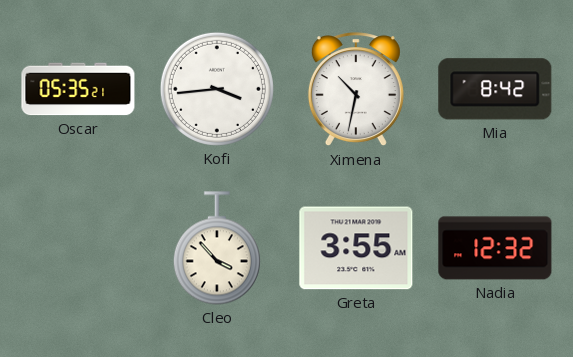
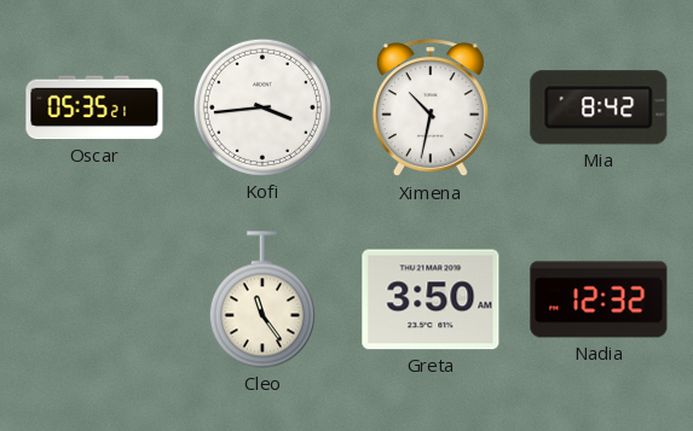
Cleo: 3:53 -> 11:24
Greta: 3:55 -> 3:50
